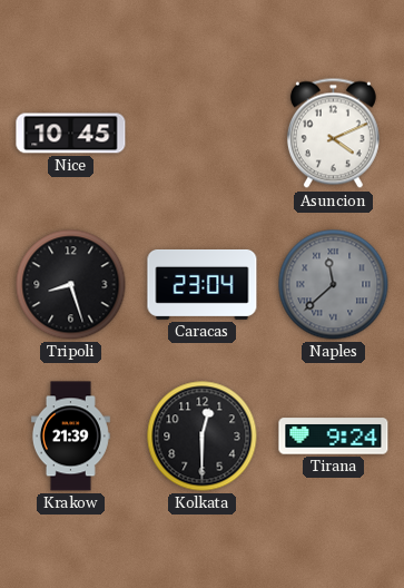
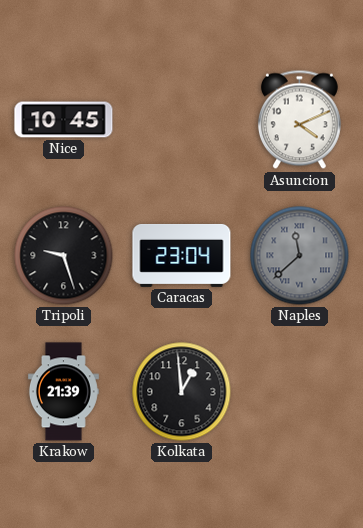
Tripoli: 8:27 -> 9:27
Kolkata: 12:30 -> 12:59
Tirana: 9:24 -> none
